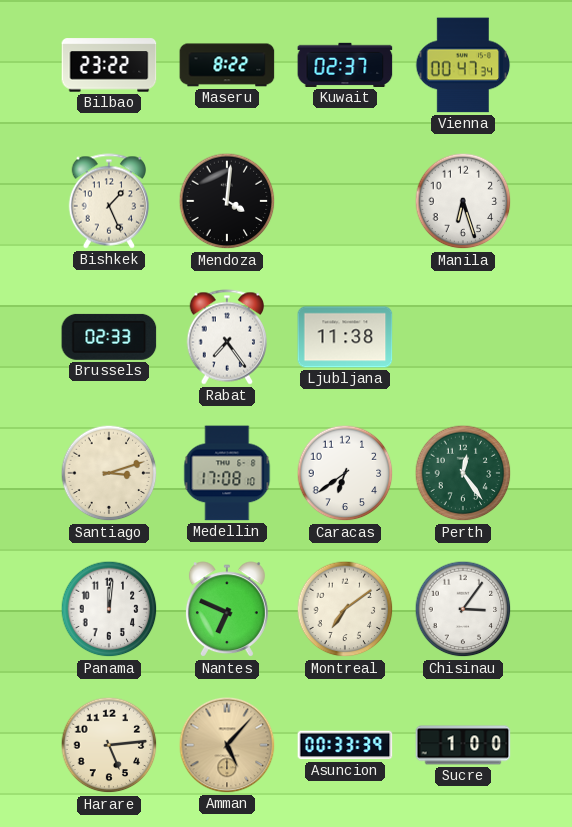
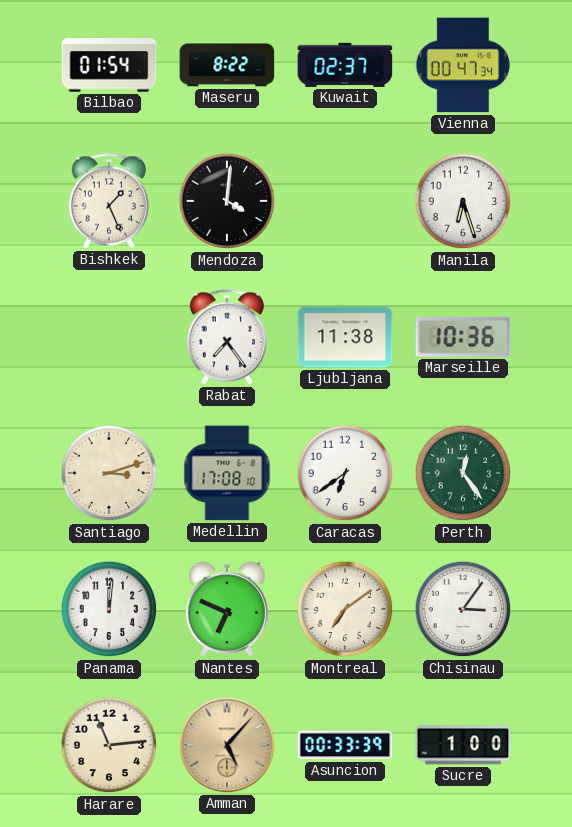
Bilbao: 23:22 -> 01:54
Brussels: 02:33 -> none
Marseille: none -> 10:36
Harare: 5:14 -> 11:14
